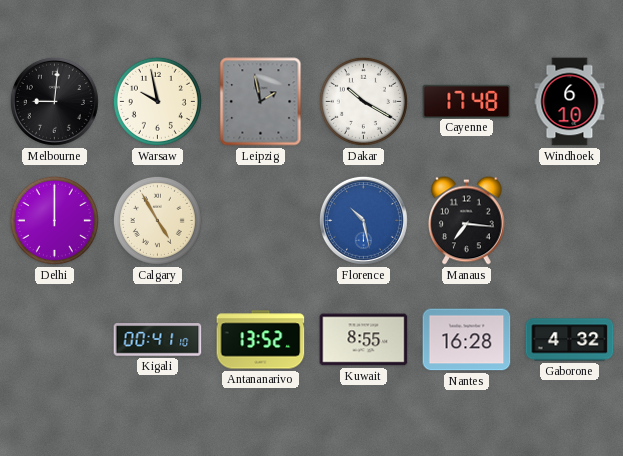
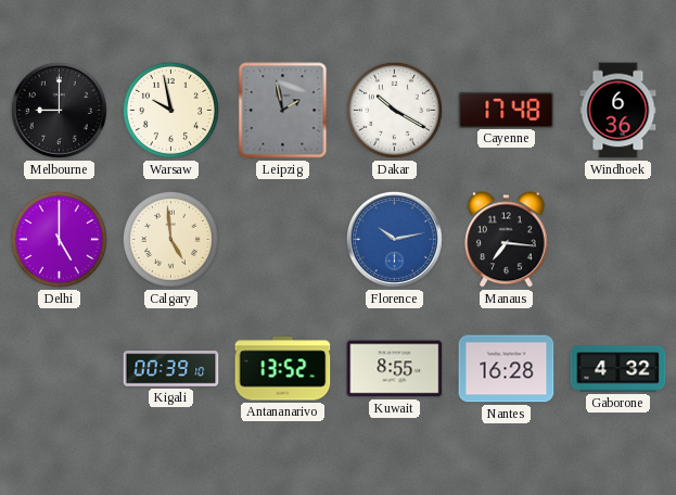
Melbourne: 9:01 -> 9:00
Windhoek: 6:10 -> 6:36
Delhi: 12:00 -> 5:00
Calgary: 4:55 -> 4:59
Florence: 10:28 -> 10:13
Kigali: 00:41 -> 00:39
